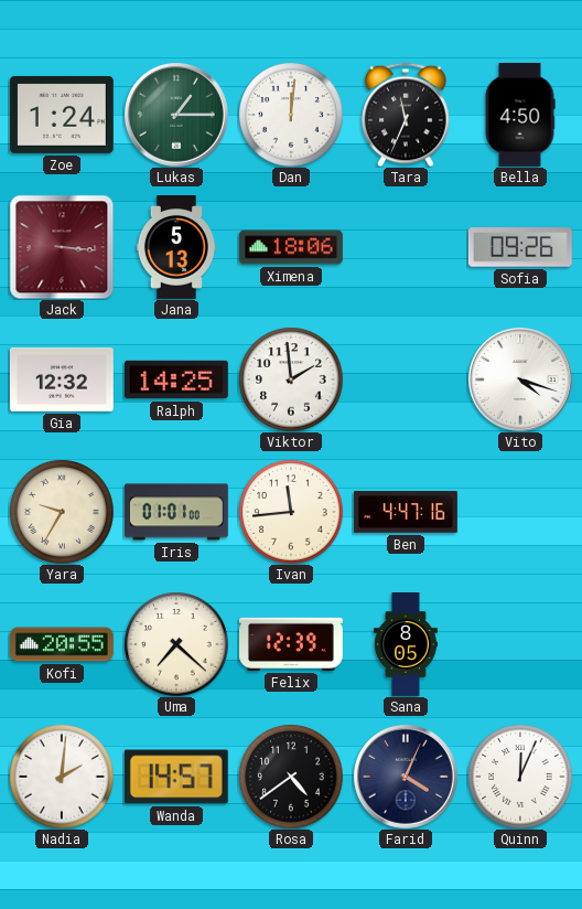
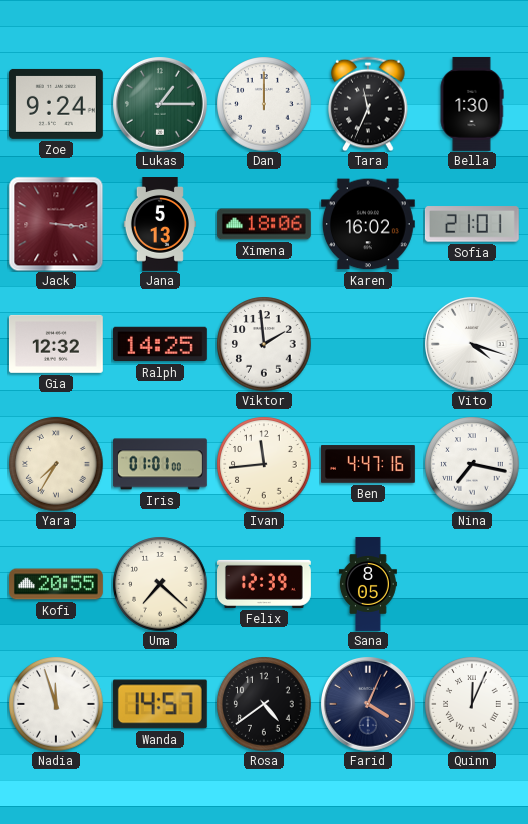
Zoe: 1:24 -> 9:24
Dan: 12:01 -> 12:00
Bella: 4:50 -> 1:30
Karen: none -> 16:02
Sofia: 09:26 -> 21:01
Yara: 9:35 -> 7:35
Nina: none -> 7:17
Nadia: 2:01 -> 11:57
